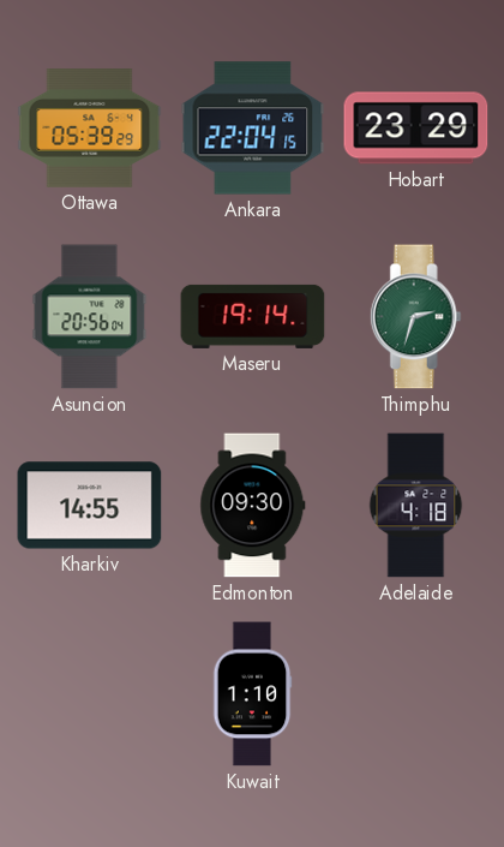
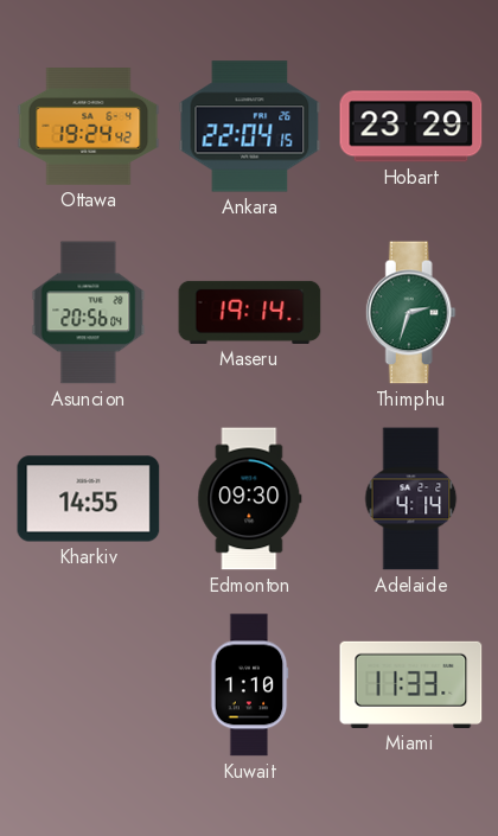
Ottawa: 05:39 -> 19:24
Adelaide: 4:18 -> 4:14
Miami: none -> 11:33
